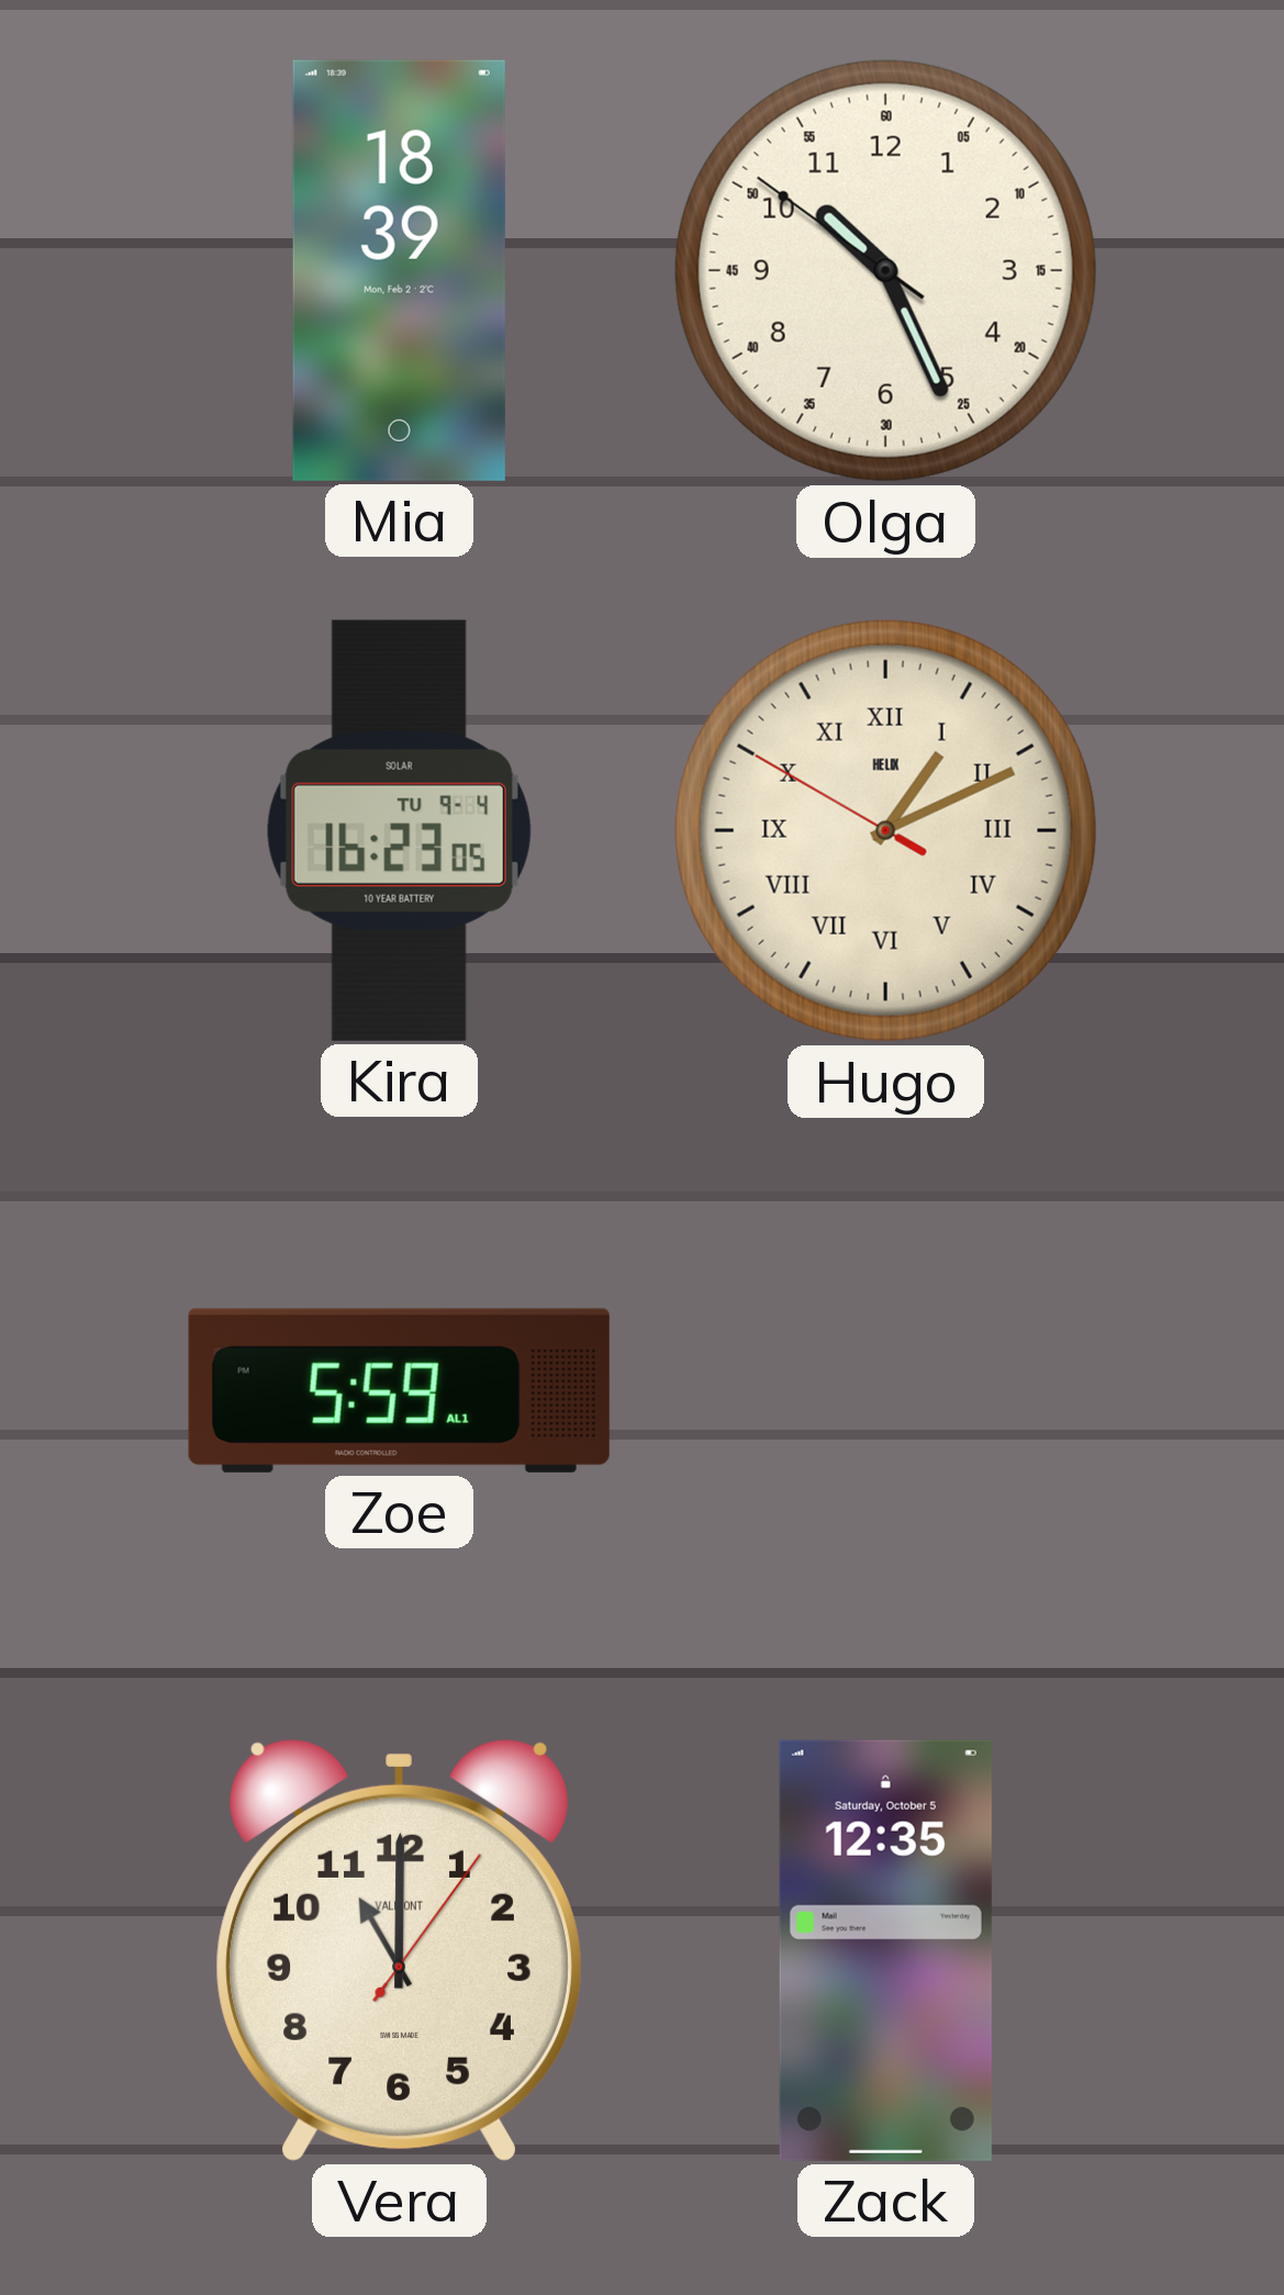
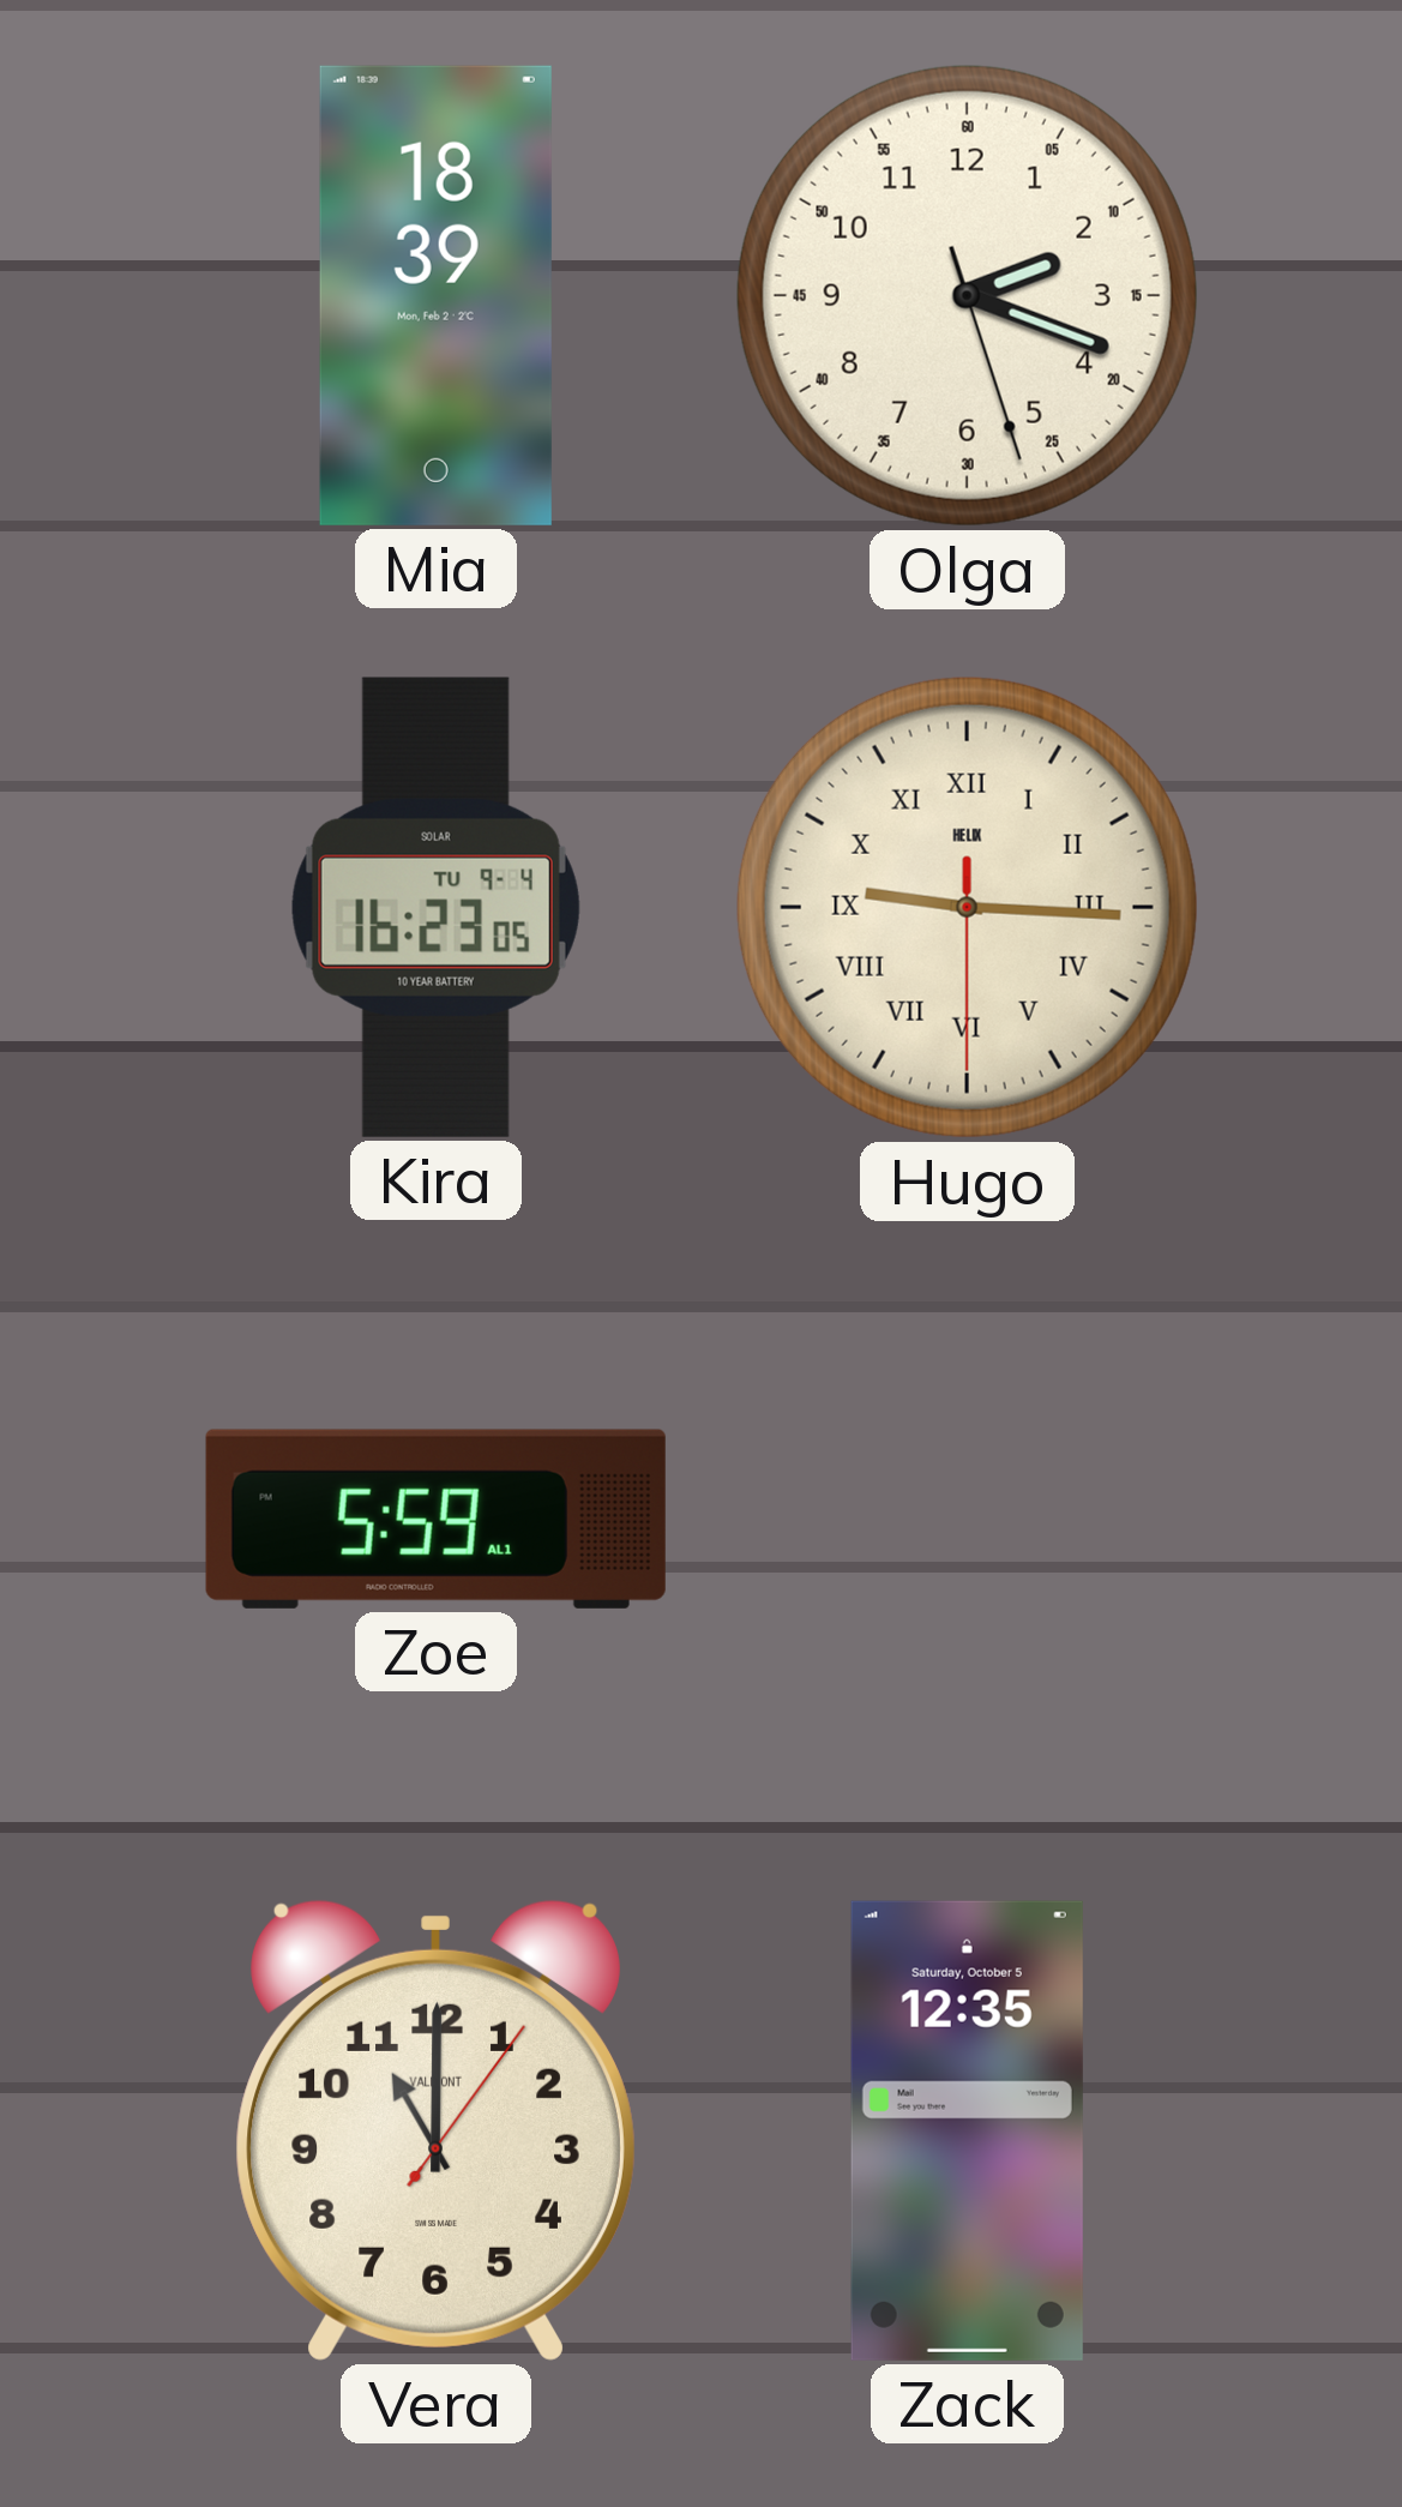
Olga: 10:25 -> 2:18
Hugo: 1:10 -> 9:15
